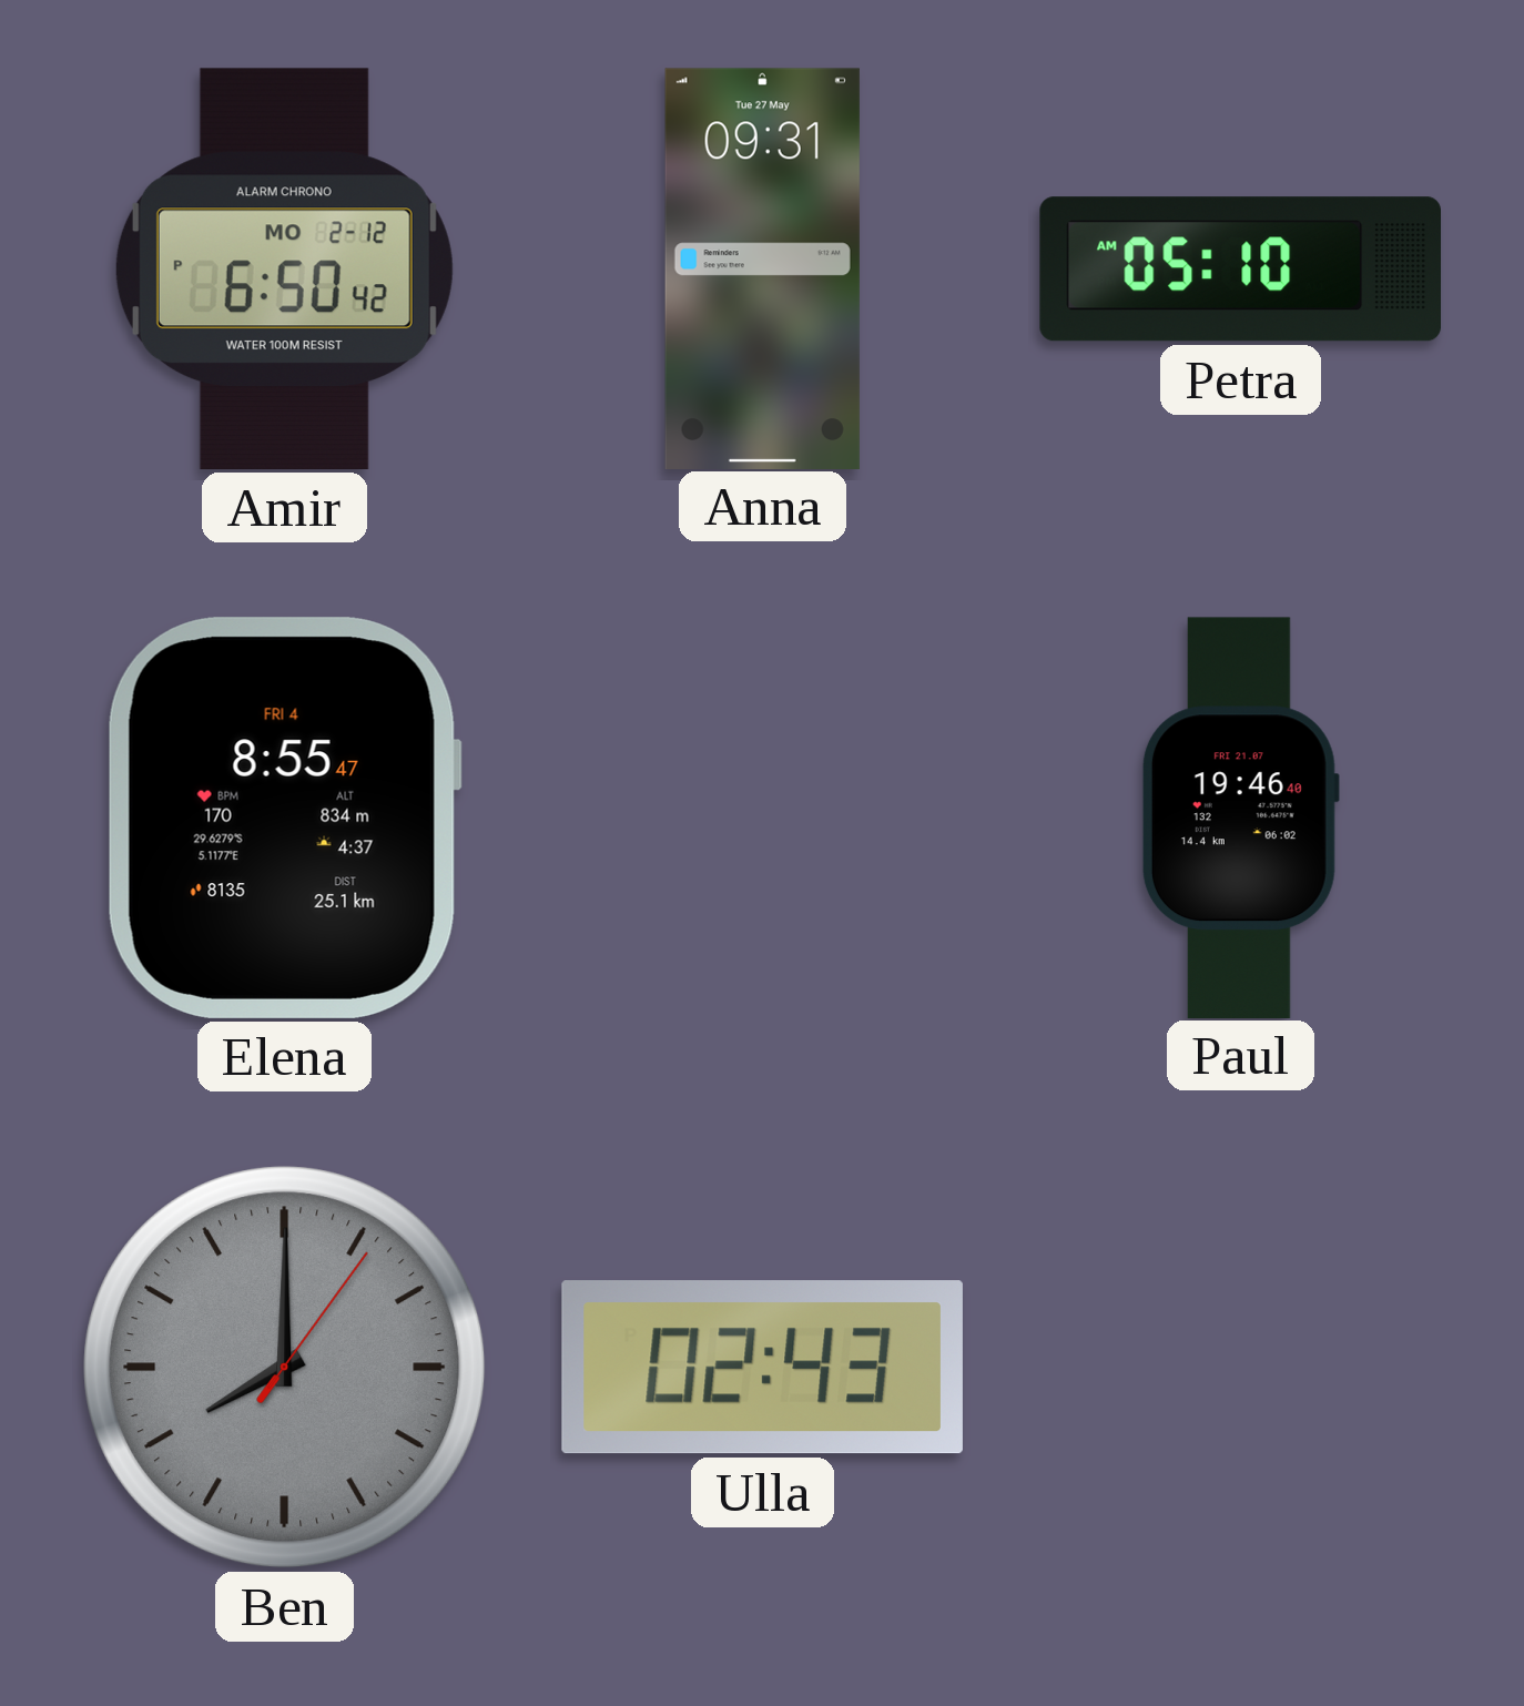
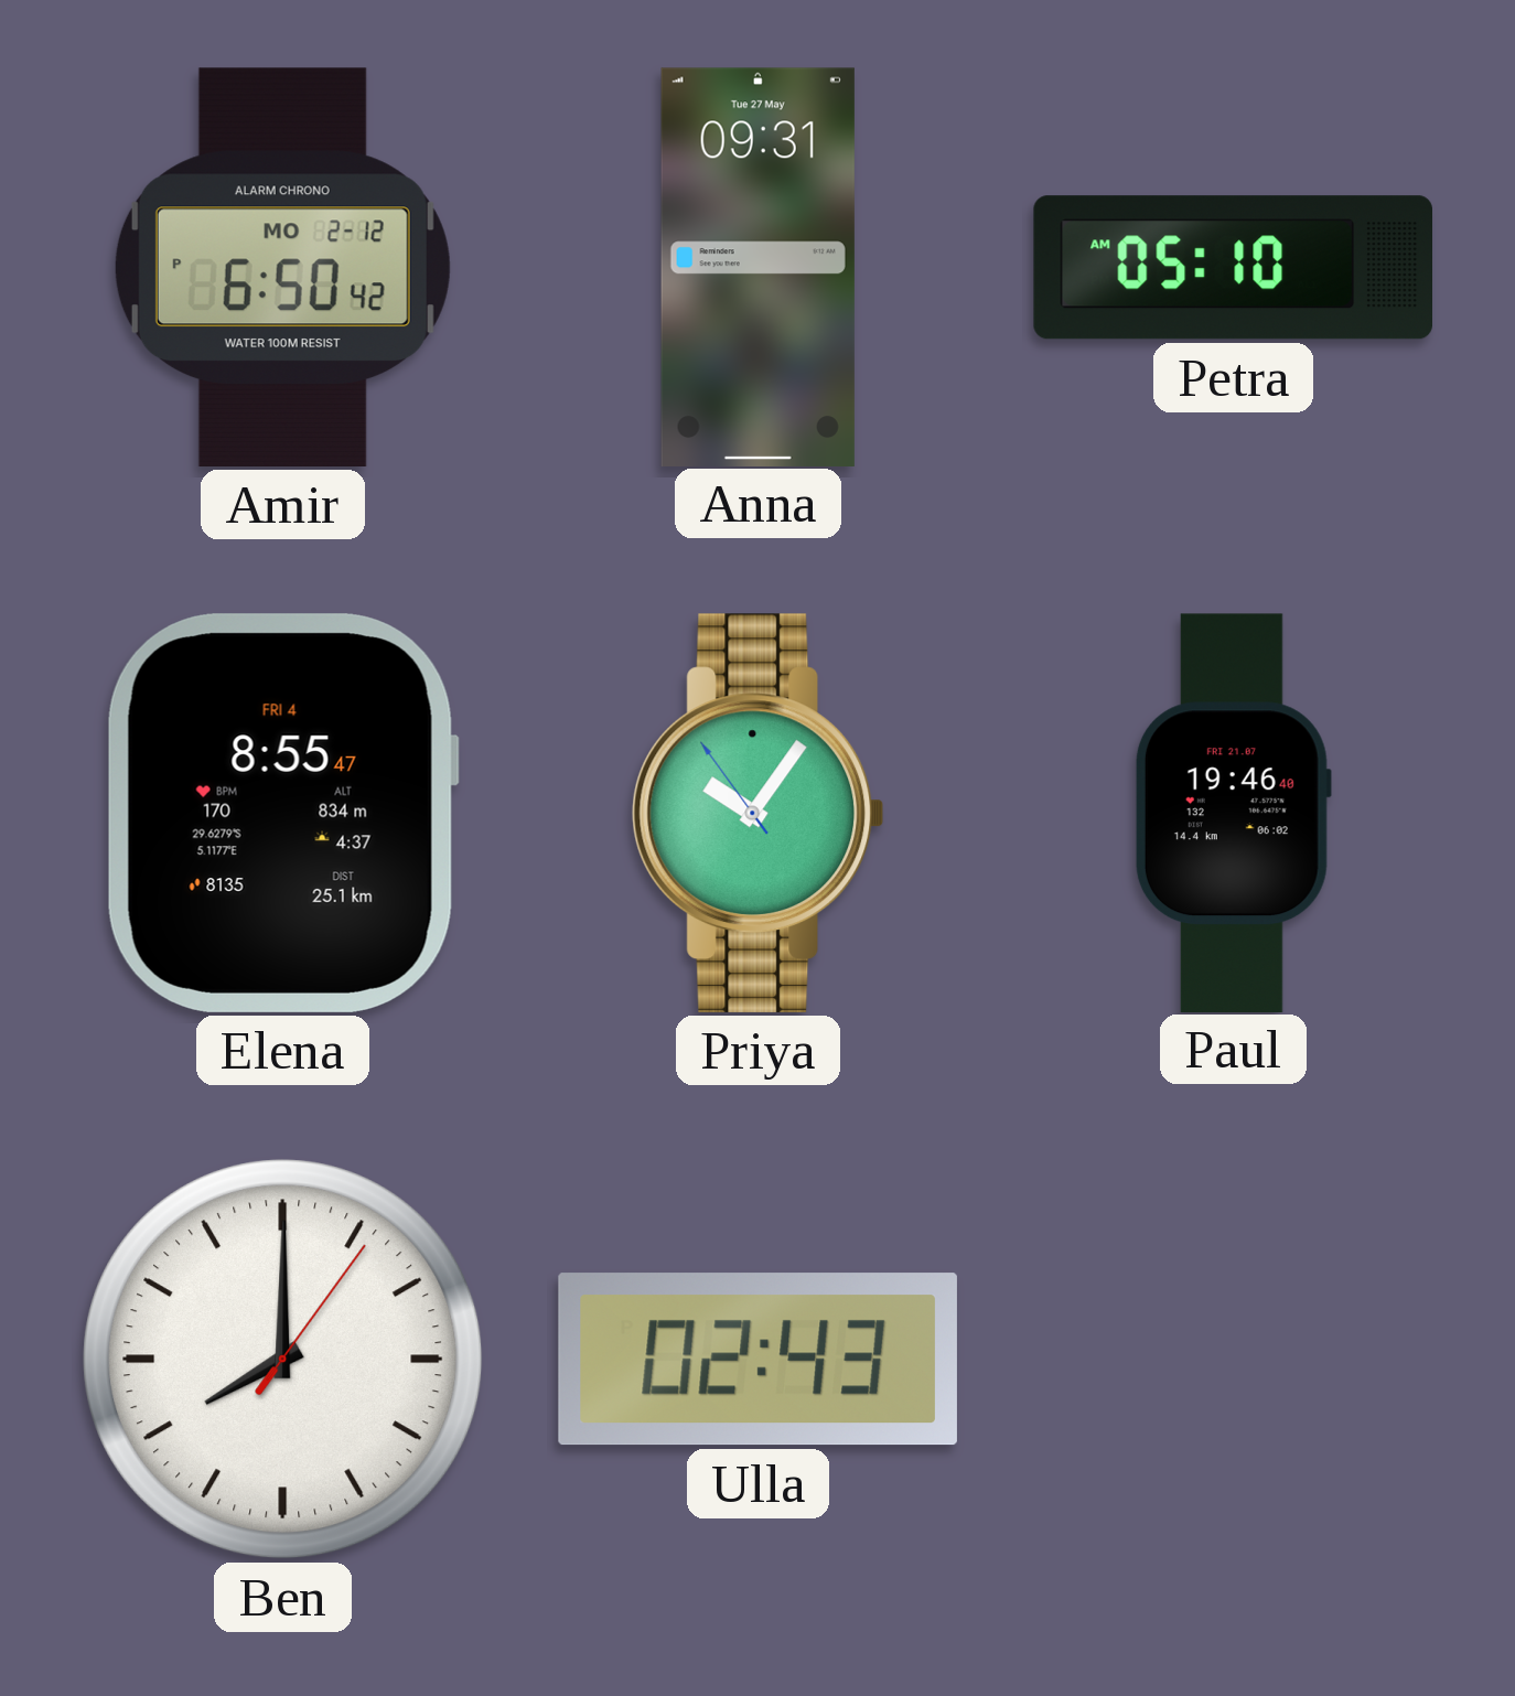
Priya: none -> 10:05
Ben dial: grey -> white
